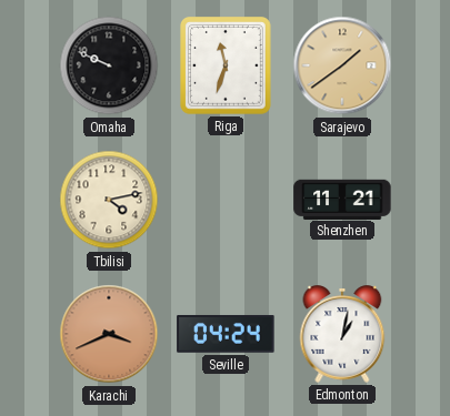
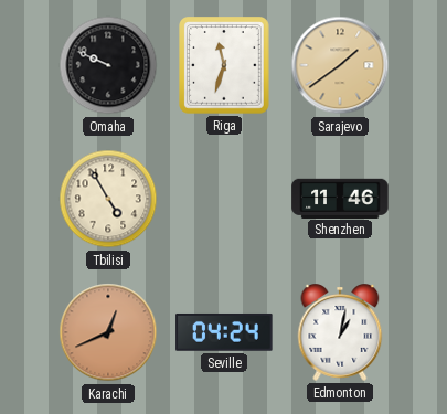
Tbilisi: 4:13 -> 4:55
Shenzhen: 11:21 -> 11:46
Karachi: 3:41 -> 12:41
